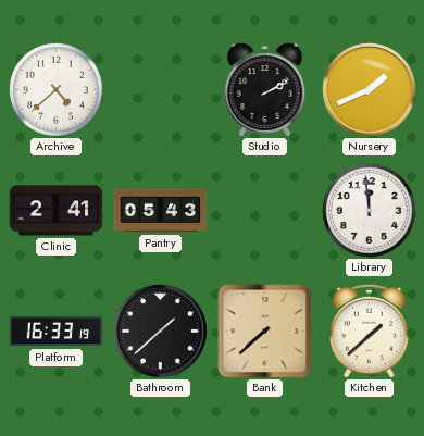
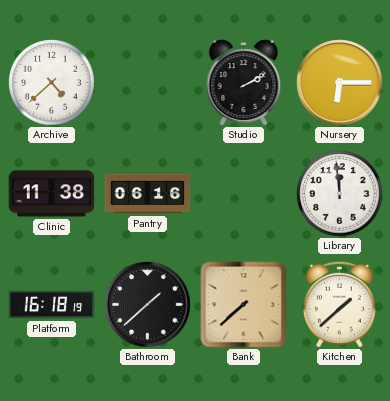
Nursery: 1:41 -> 6:15
Clinic: 2:41 -> 11:38
Pantry: 05:43 -> 06:16
Platform: 16:33 -> 16:18
